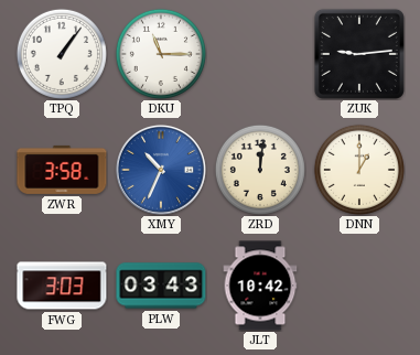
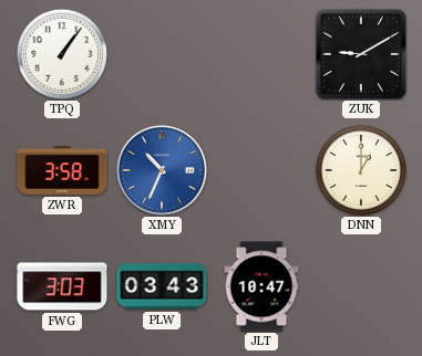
DKU: 11:15 -> none
ZUK: 9:14 -> 9:10
ZRD: 12:01 -> none
JLT: 10:42 -> 10:47
